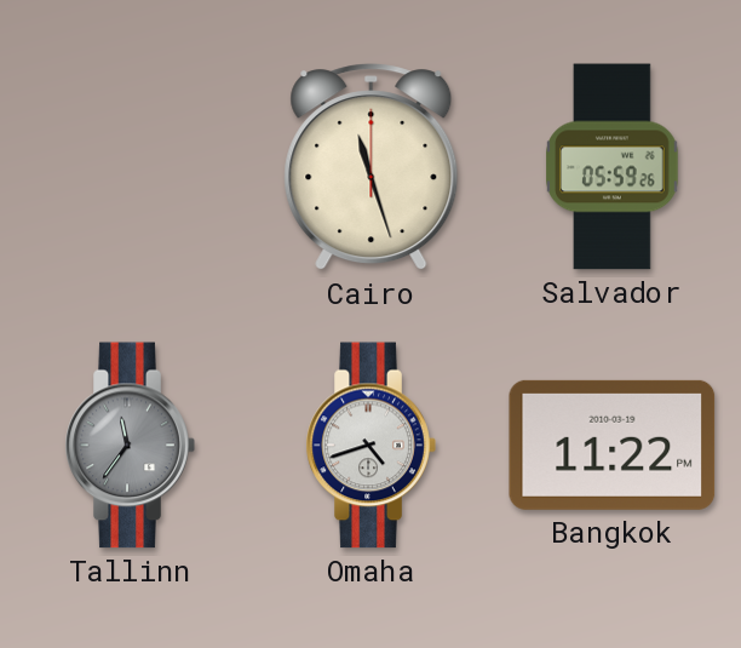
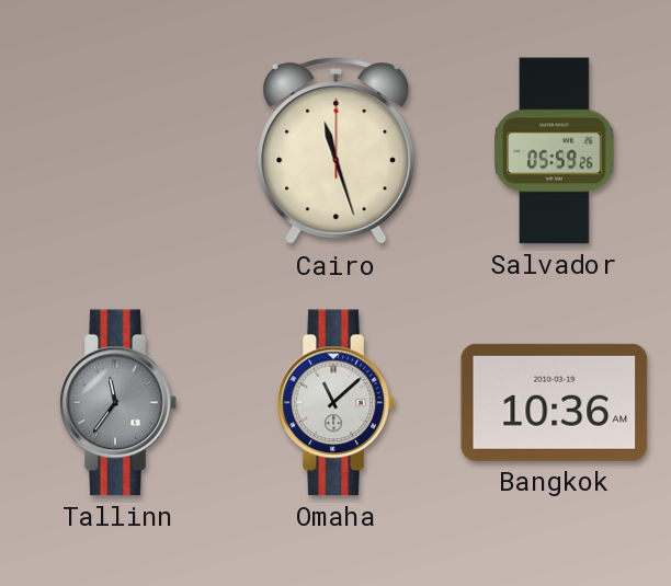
Omaha: 4:42 -> 11:08
Bangkok: 11:22 -> 10:36
